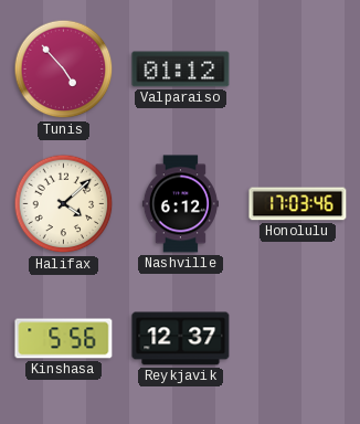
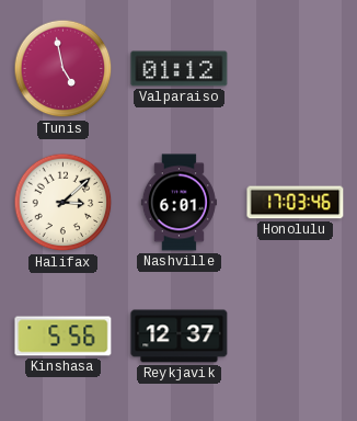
Tunis: 4:53 -> 4:58
Halifax: 4:08 -> 3:08
Nashville: 6:12 -> 6:01
